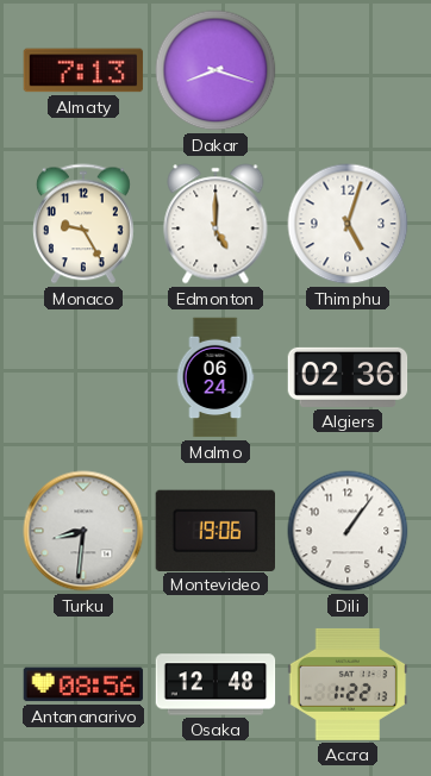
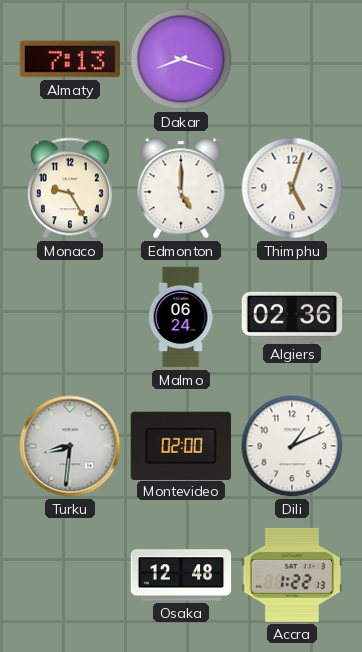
Montevideo: 19:06 -> 02:00
Dili: 1:06 -> 1:11
Antananarivo: 08:56 -> none
